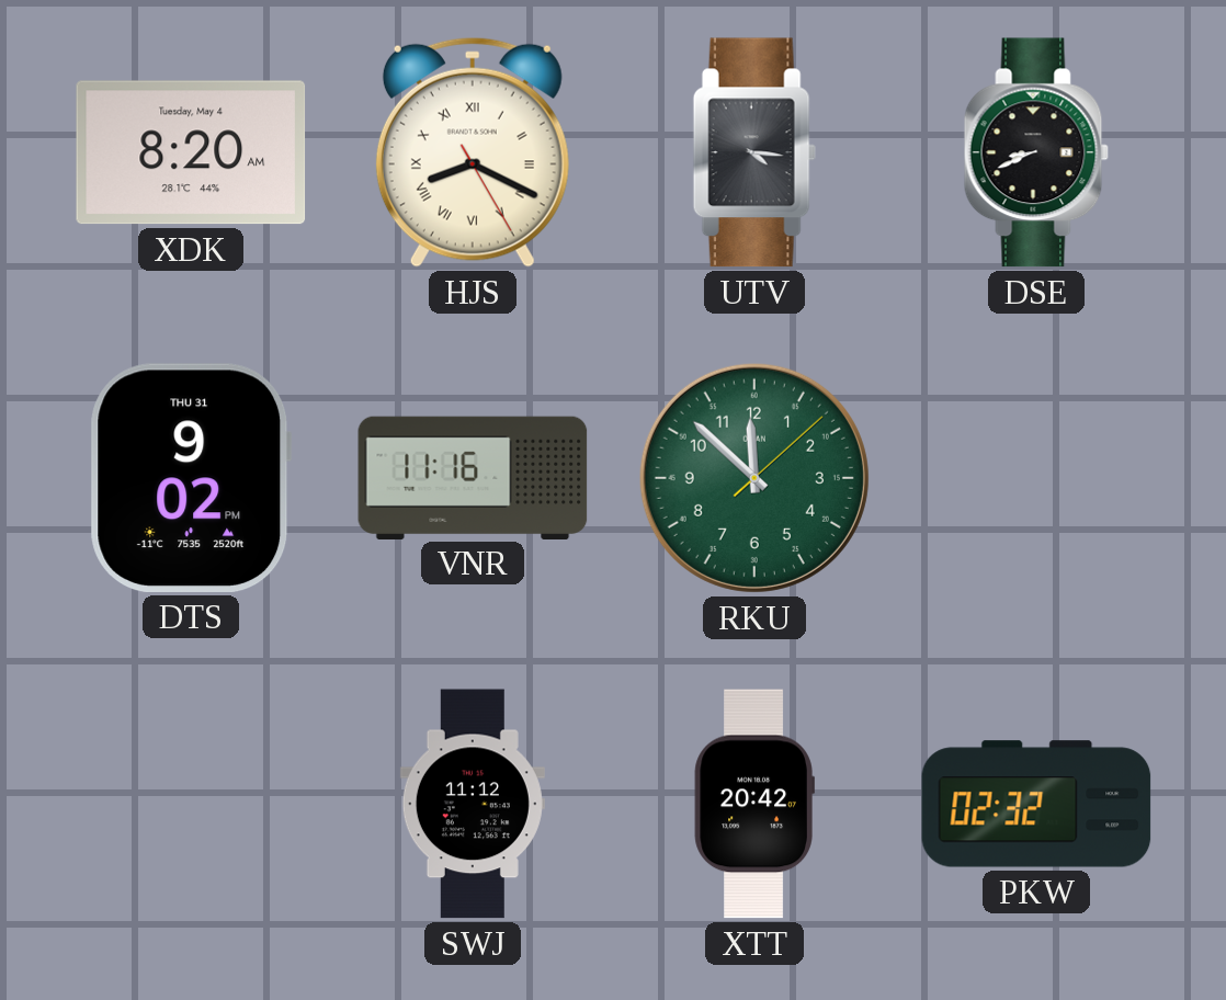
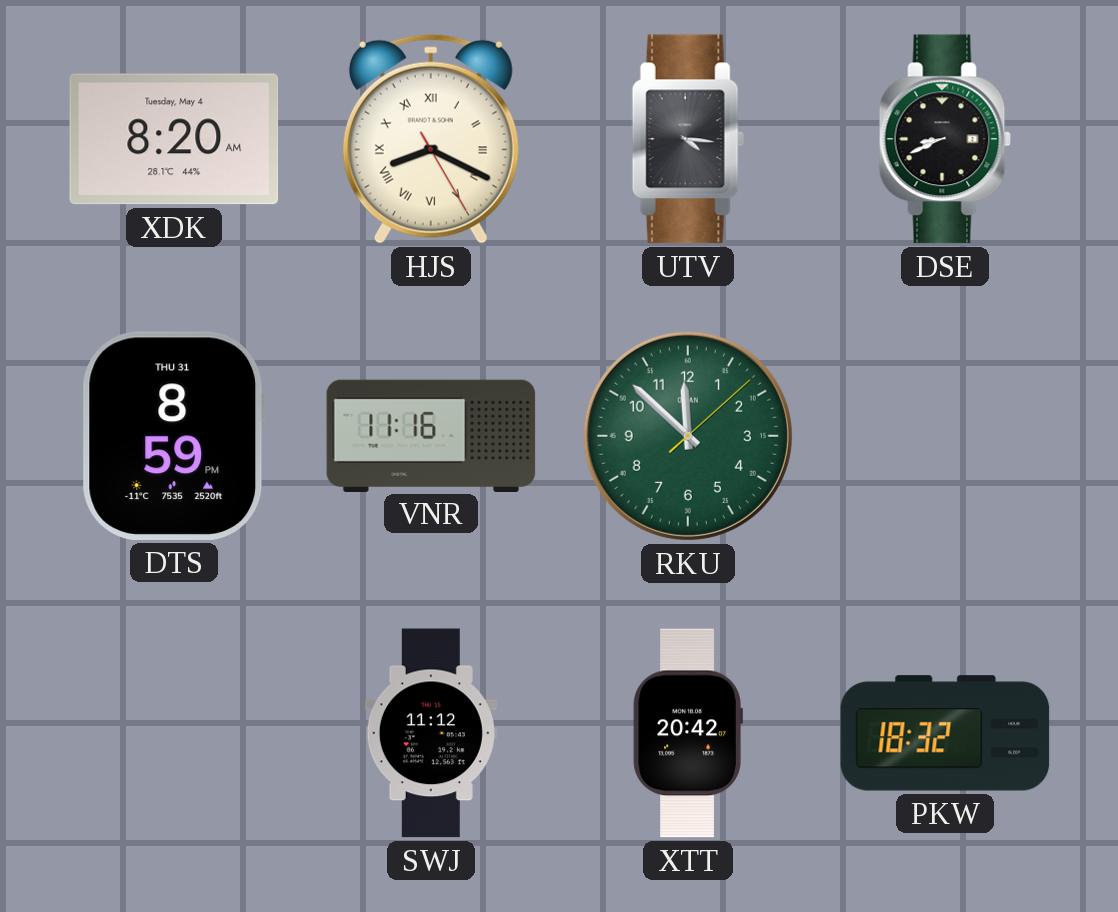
DTS: 9:02 -> 8:59
PKW: 02:32 -> 18:32
